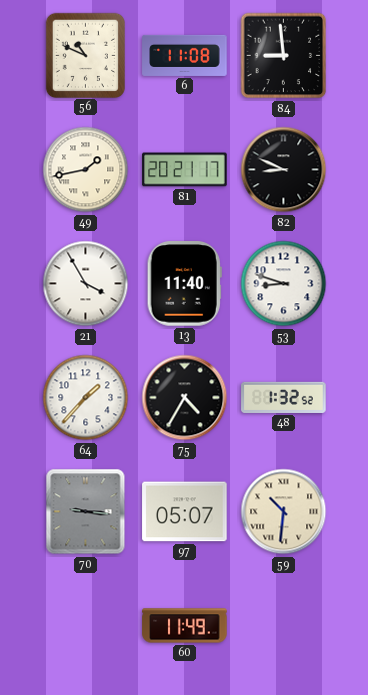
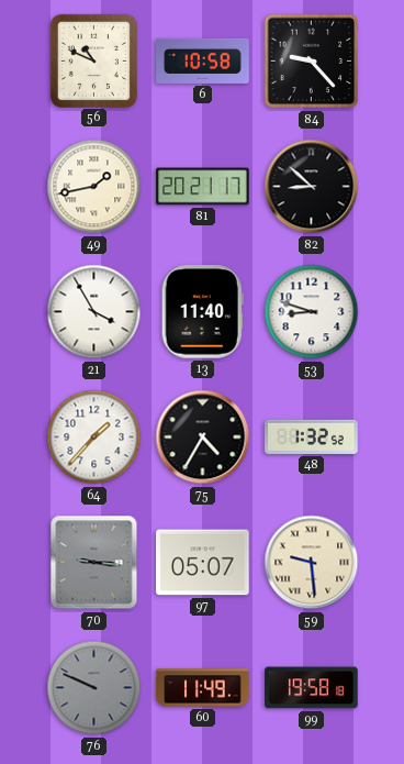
6: 11:08 -> 10:58
84: 8:59 -> 9:23
82: 8:49 -> 8:52
59: 10:31 -> 9:29
76: none -> 9:49
99: none -> 19:58
